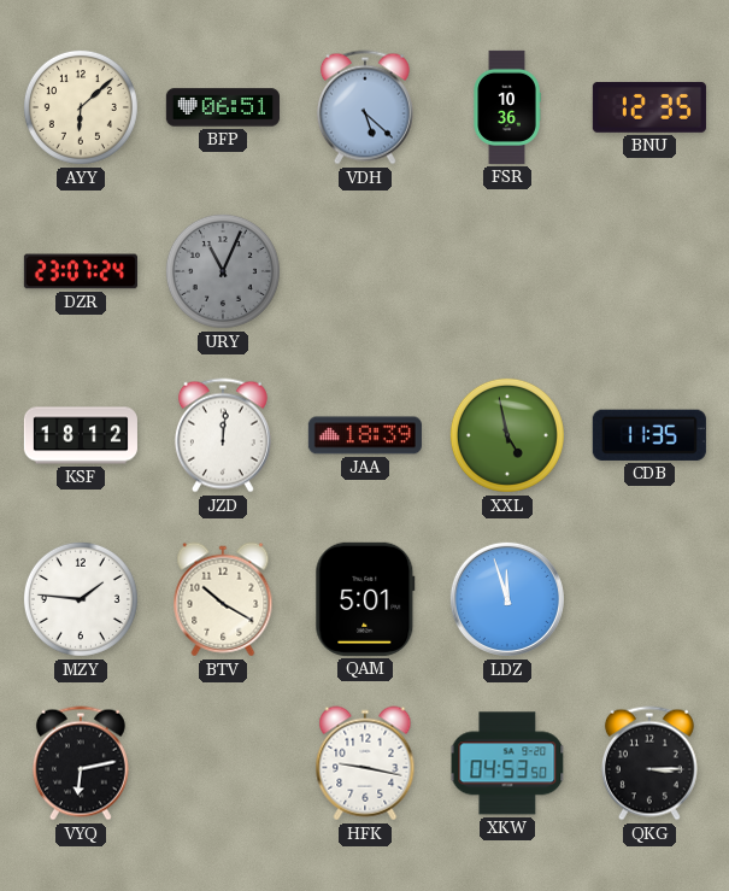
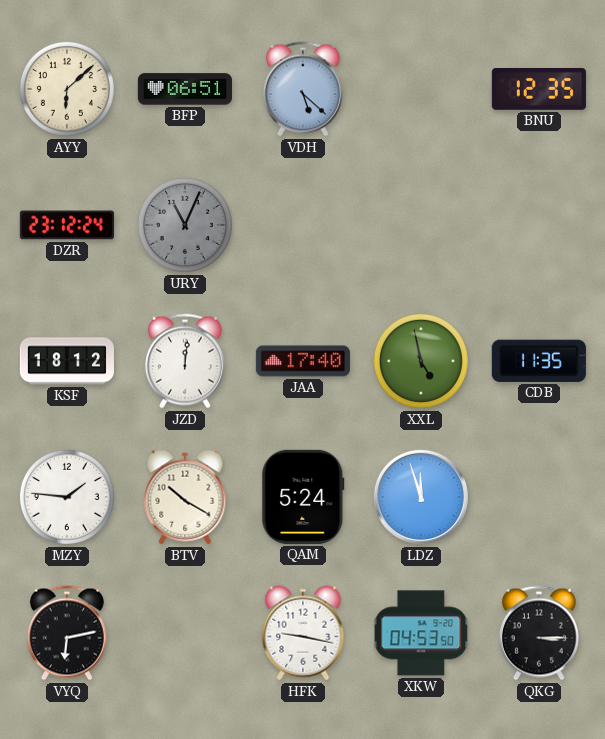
FSR: 10:36 -> none
DZR: 23:07 -> 23:12
JAA: 18:39 -> 17:40
QAM: 5:01 -> 5:24
